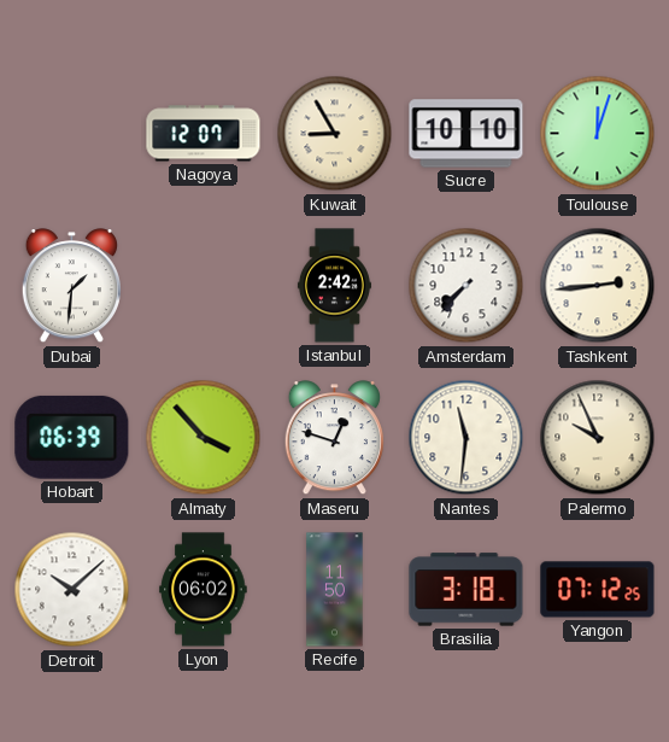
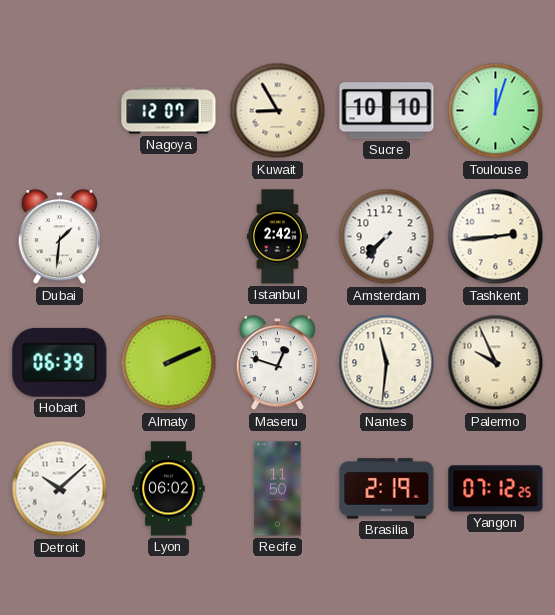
Almaty: 3:53 -> 2:11
Brasilia: 3:18 -> 2:19
